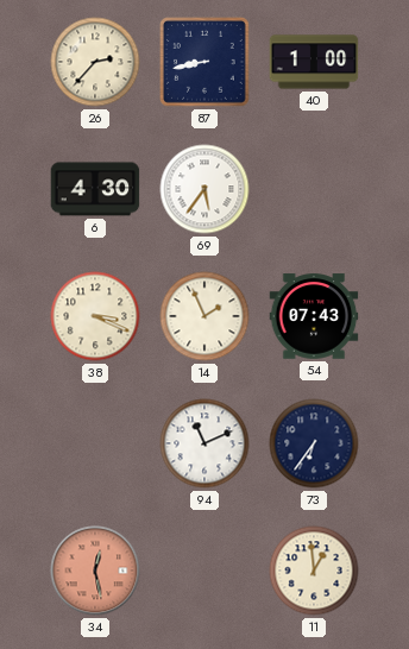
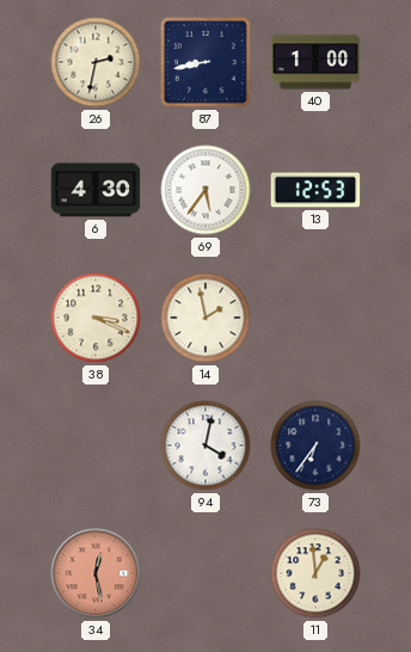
26: 2:37 -> 2:32
13: none -> 12:53
14: 1:56 -> 1:58
54: 07:43 -> none
94: 11:11 -> 4:02
